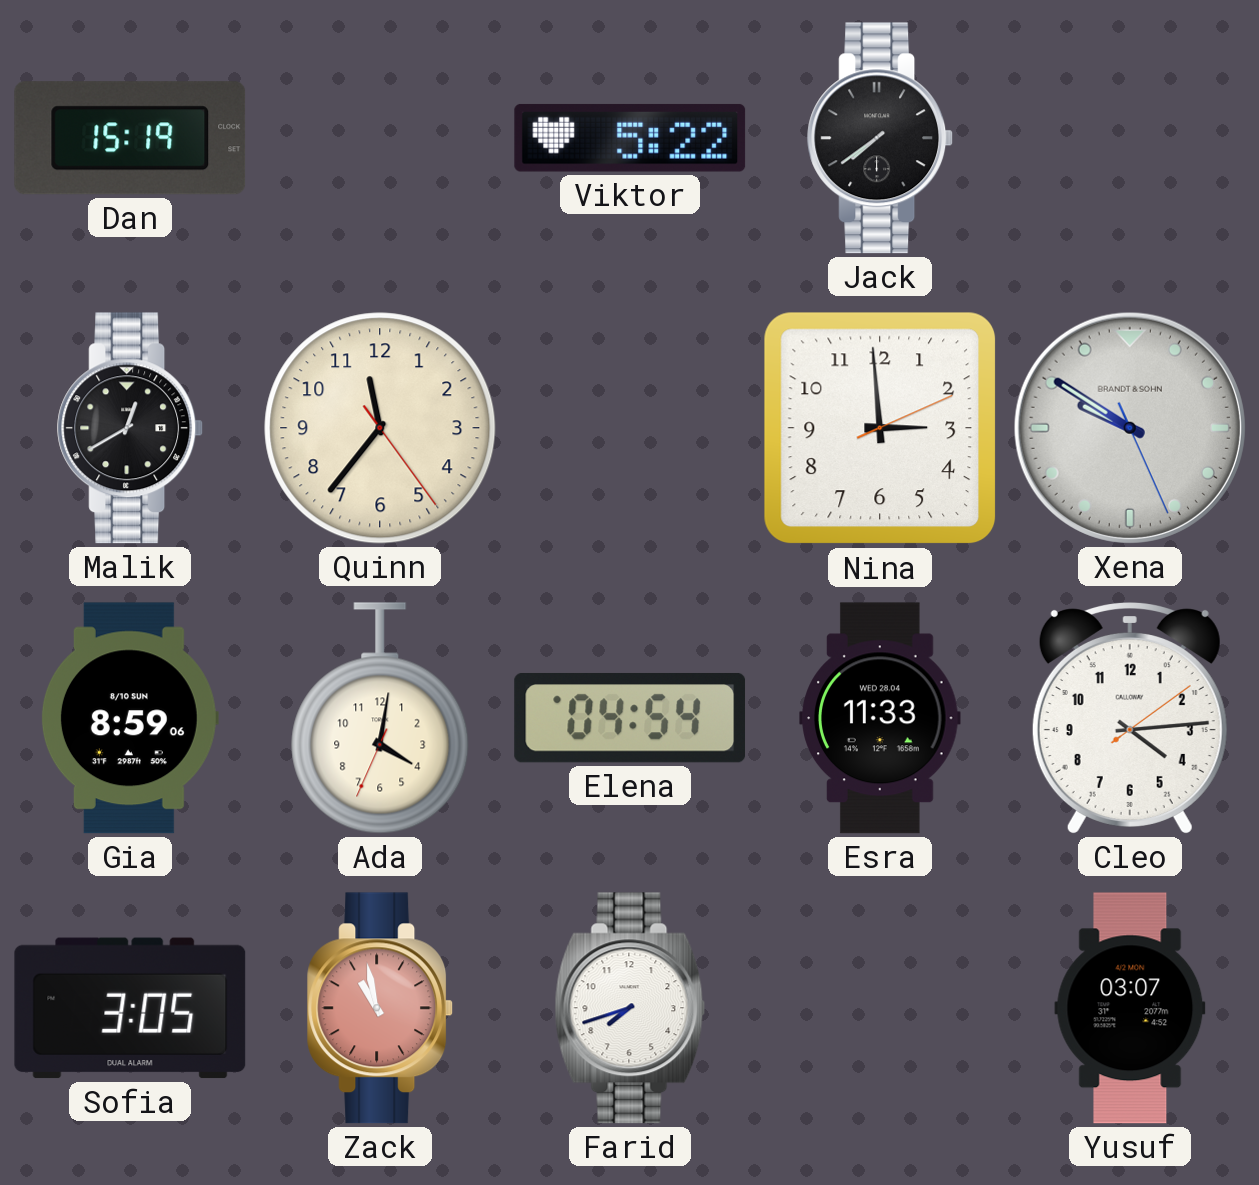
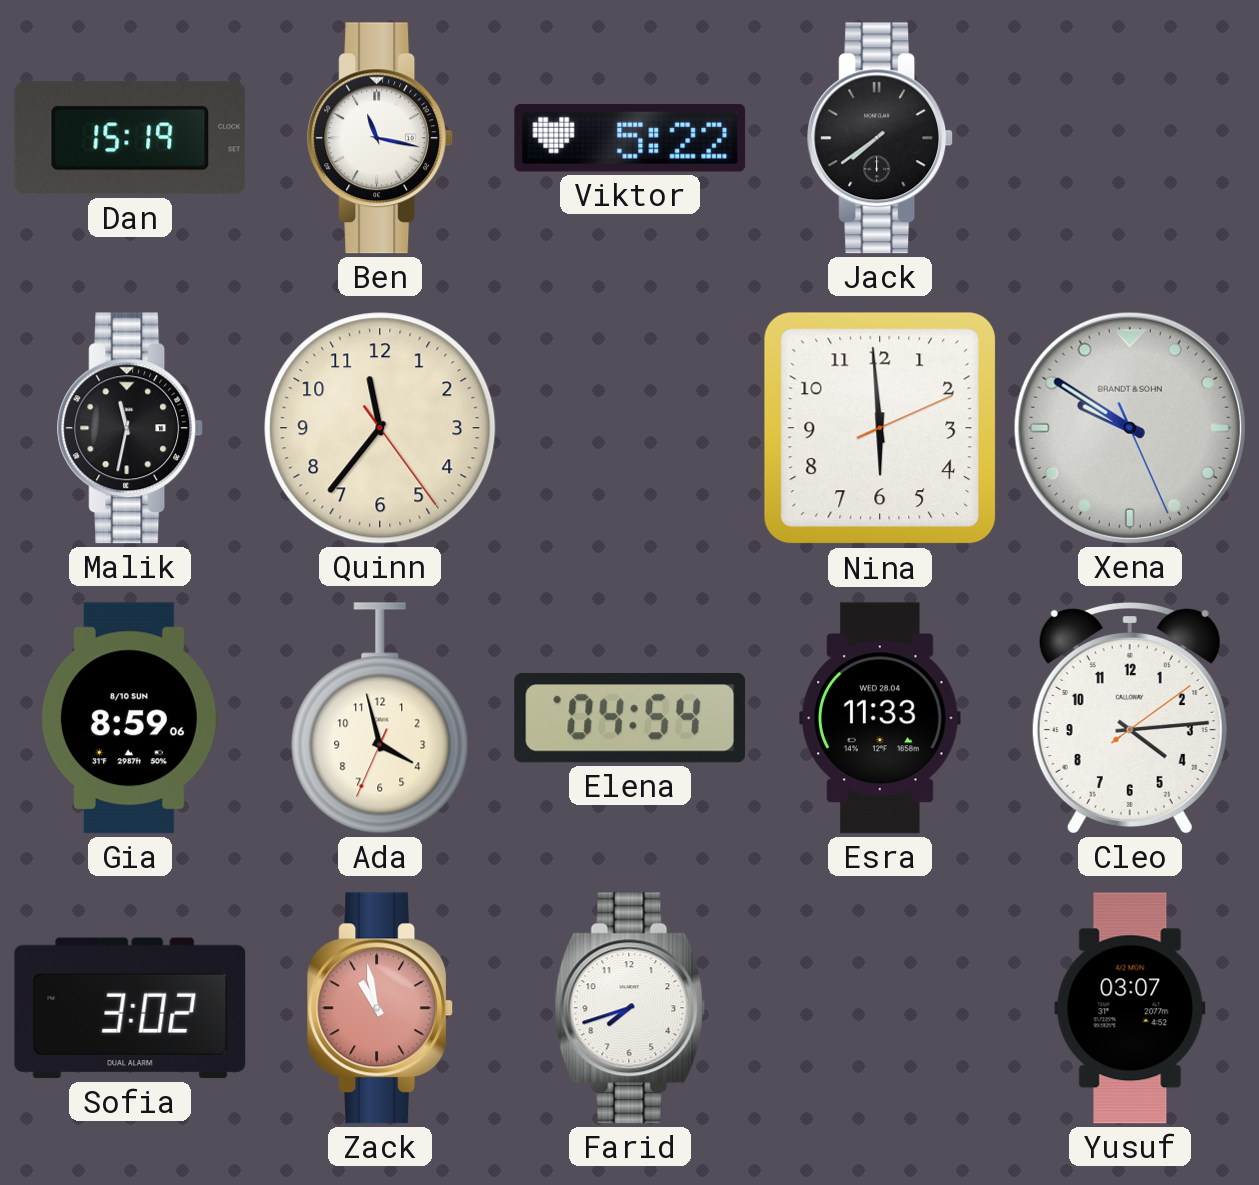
Ben: none -> 11:17
Malik: 12:40 -> 11:32
Nina: 2:59 -> 5:59
Ada: 4:01 -> 3:57
Sofia: 3:05 -> 3:02
